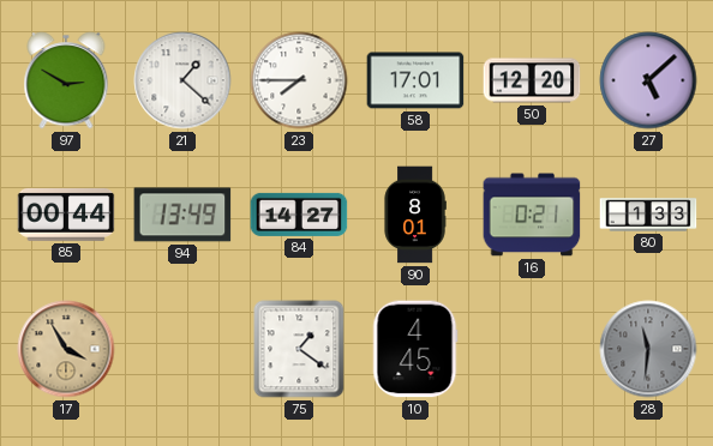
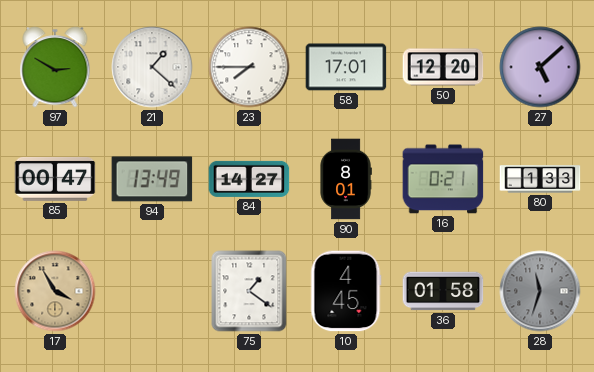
85: 00:44 -> 00:47
36: none -> 01:58
28: 11:31 -> 11:33
